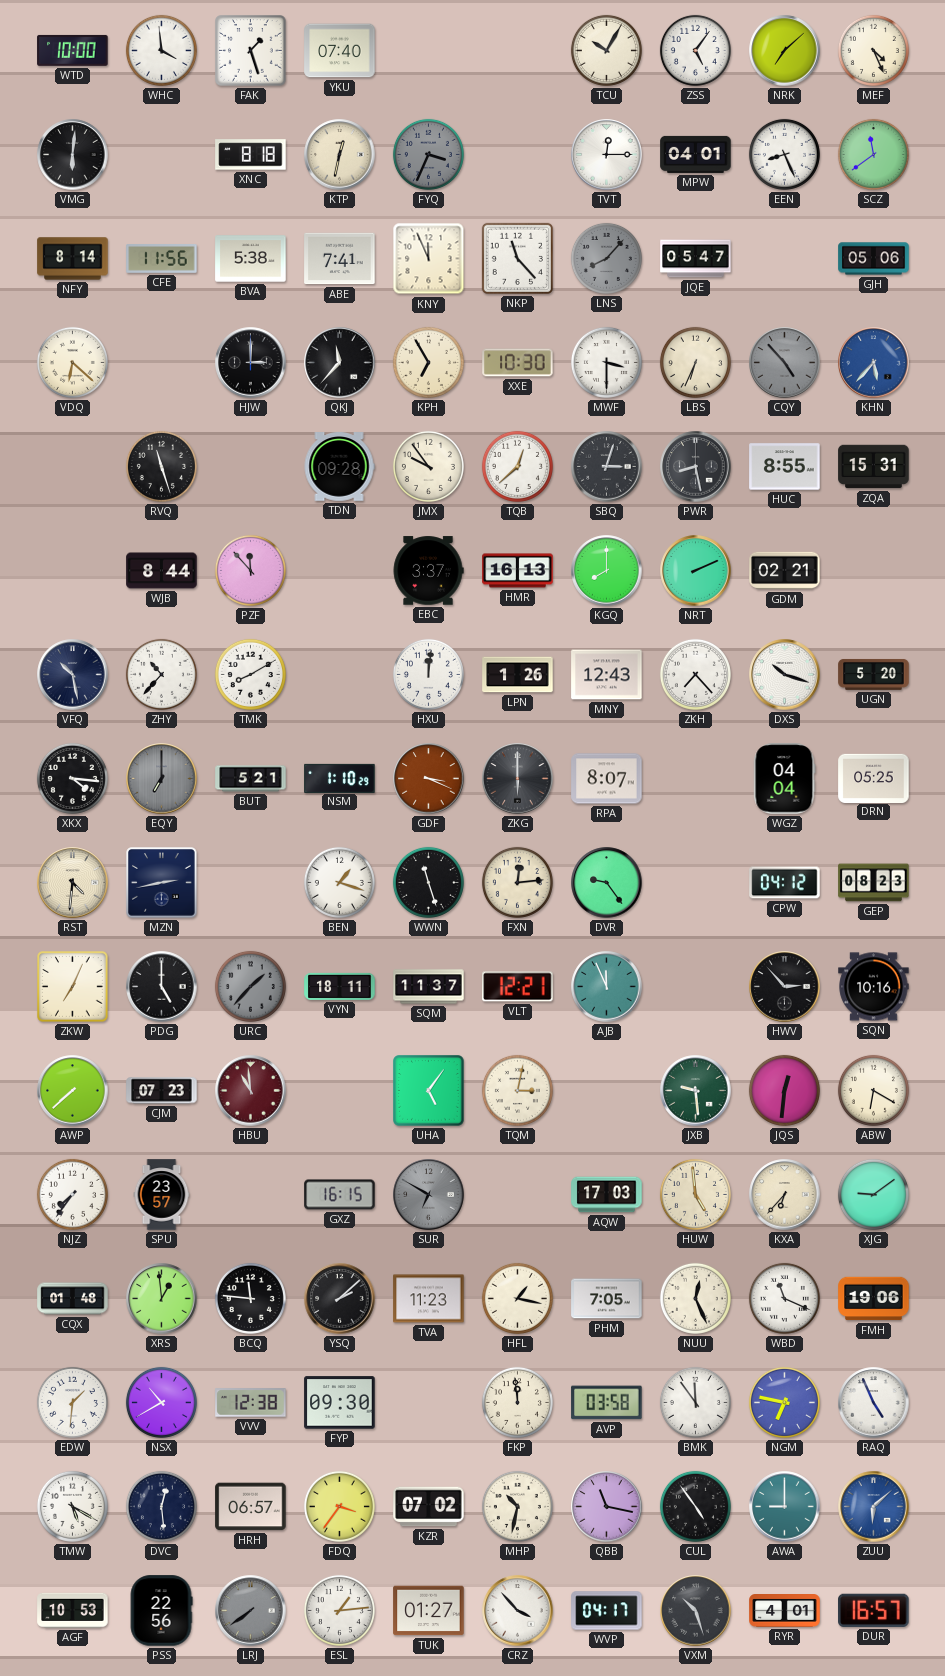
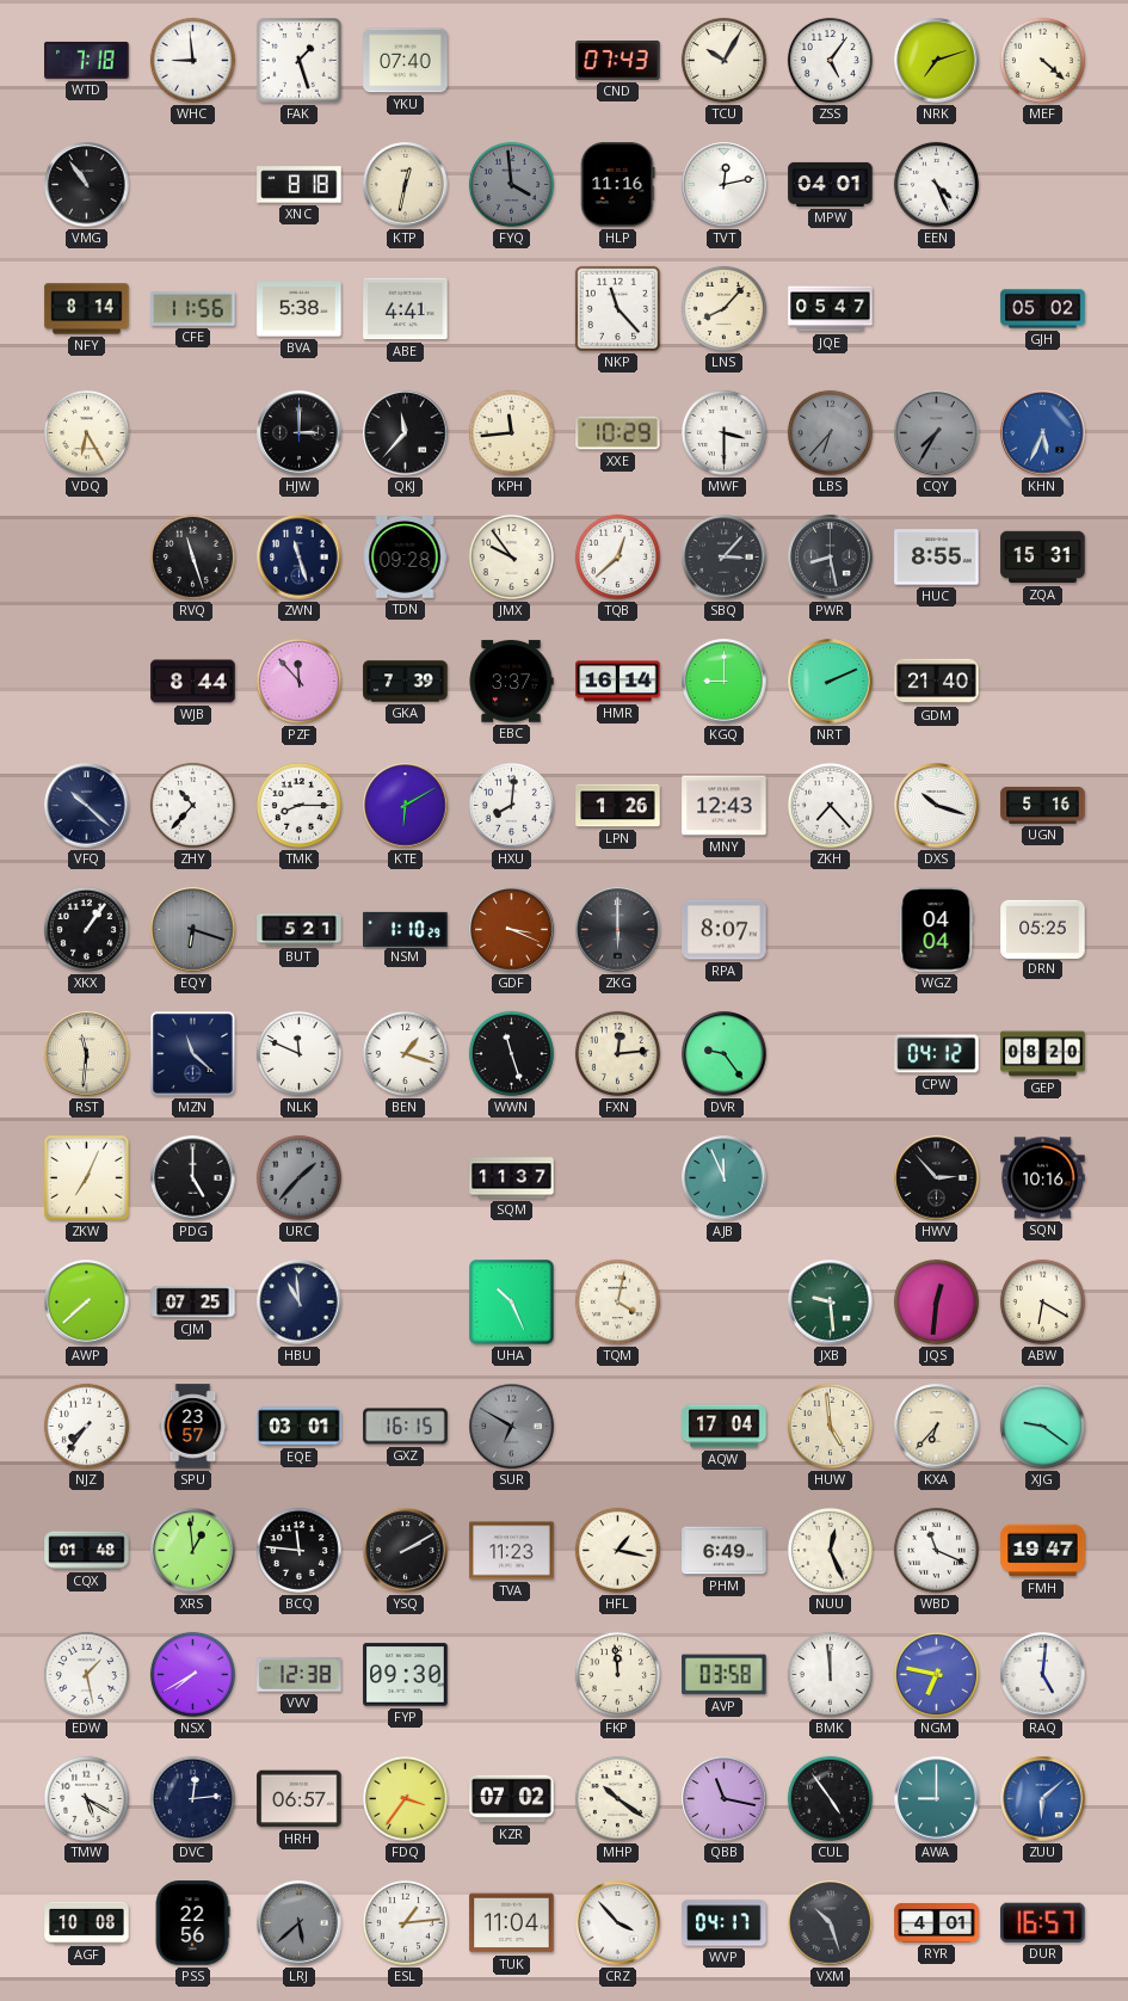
WTD: 10:00 -> 7:18
WHC: 3:59 -> 8:59
CND: none -> 07:43
NRK: 7:08 -> 7:12
MEF: 4:26 -> 4:22
VMG: 6:01 -> 10:54
FYQ: 3:34 -> 3:59
HLP: none -> 11:16
TVT: 12:15 -> 12:13
EEN: 8:26 -> 4:26
SCZ: 11:39 -> none
ABE: 7:41 -> 4:41
KNY: 11:56 -> none
LNS dial: grey -> cream
GJH: 05:06 -> 05:02
VDQ: 6:22 -> 6:25
KPH: 6:55 -> 11:44
XXE: 10:30 -> 10:29
LBS: 6:34 -> 6:37
LBS dial: cream -> grey
CQY: 4:53 -> 7:35
KHN: 5:37 -> 5:34
ZWN: none -> 11:27
SBQ: 3:03 -> 3:07
GKA: none -> 7:39
HMR: 16:13 -> 16:14
KGQ: 8:00 -> 9:00
GDM: 02:21 -> 21:40
VFQ: 10:28 -> 10:22
TMK: 8:10 -> 8:15
KTE: none -> 6:10
HXU: 12:01 -> 8:01
UGN: 5:20 -> 5:16
XKX: 4:16 -> 1:06
EQY: 7:00 -> 6:18
RST: 4:31 -> 11:31
MZN: 2:43 -> 11:22
NLK: none -> 11:49
GEP: 08:23 -> 08:20
VYN: 18:11 -> none
VLT: 12:21 -> none
CJM: 07:23 -> 07:25
HBU dial: burgundy -> navy
UHA: 5:06 -> 10:26
TQM: 3:02 -> 4:02
EQE: none -> 03:01
AQW: 17:03 -> 17:04
XJG: 9:09 -> 9:21
YSQ: 2:08 -> 2:10
PHM: 7:05 -> 6:49
FMH: 19:06 -> 19:47
EDW: 1:31 -> 1:28
NSX: 10:40 -> 7:40
BMK: 11:54 -> 11:59
RAQ: 4:56 -> 5:01
DVC: 12:29 -> 12:14
MHP: 10:32 -> 10:21
AGF: 10:53 -> 10:08
LRJ: 7:39 -> 5:38
TUK: 01:27 -> 11:04
